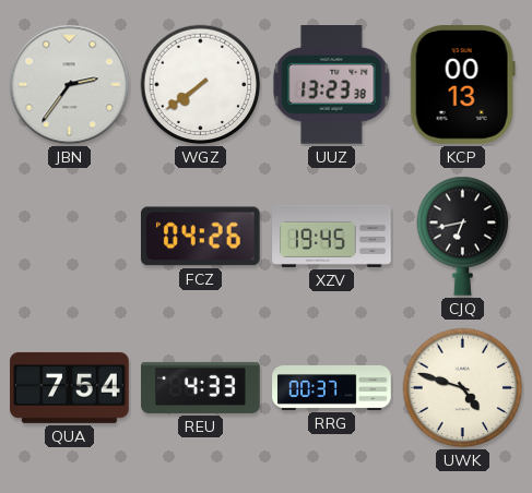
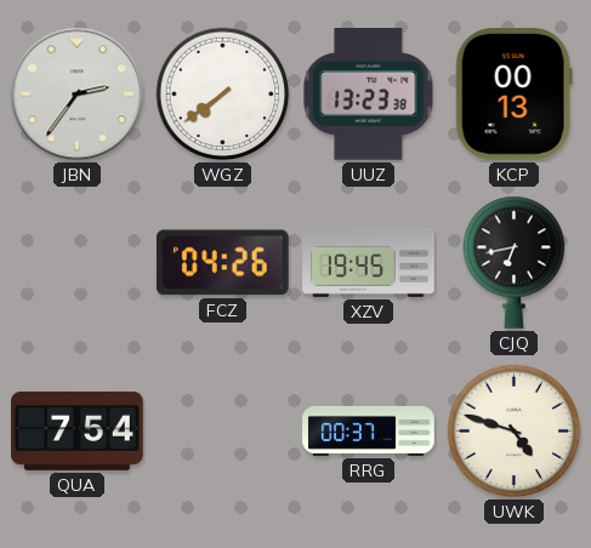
REU: 4:33 -> none
